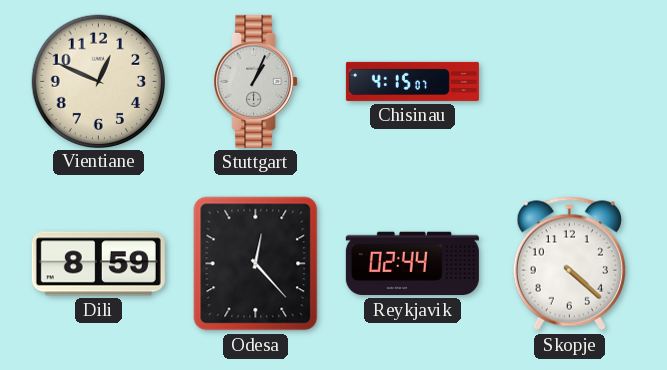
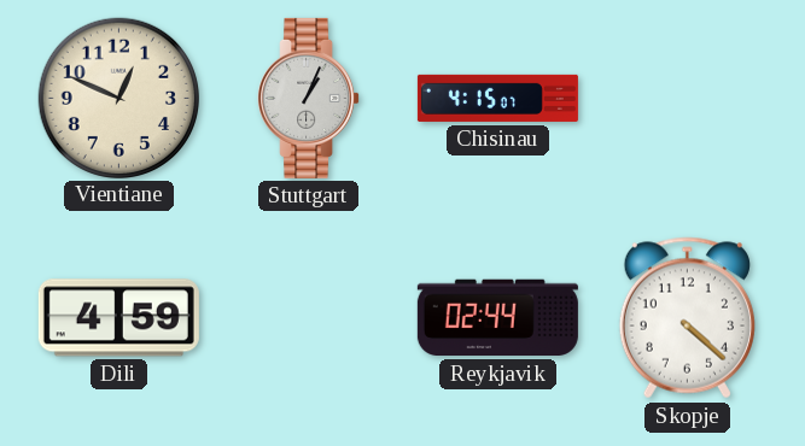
Dili: 8:59 -> 4:59
Odesa: 12:23 -> none
